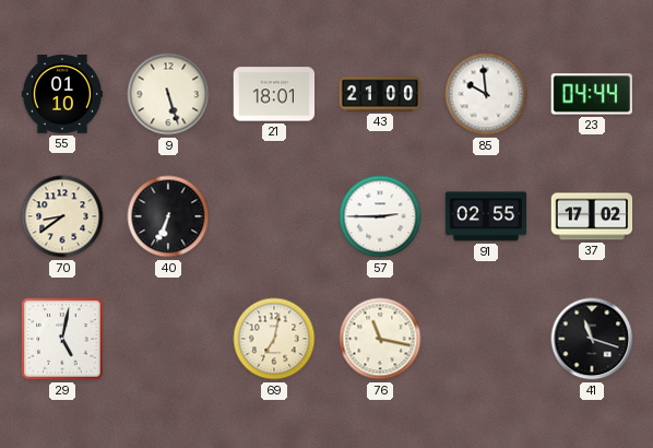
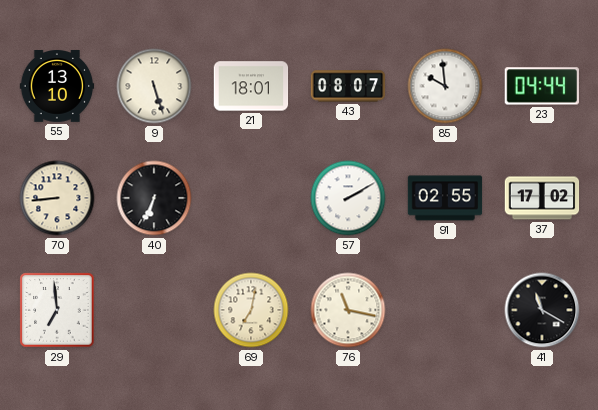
55: 01:10 -> 13:10
43: 21:00 -> 08:07
70: 8:39 -> 8:44
57: 2:45 -> 2:10
29: 5:02 -> 6:59
41: 11:18 -> 11:20
